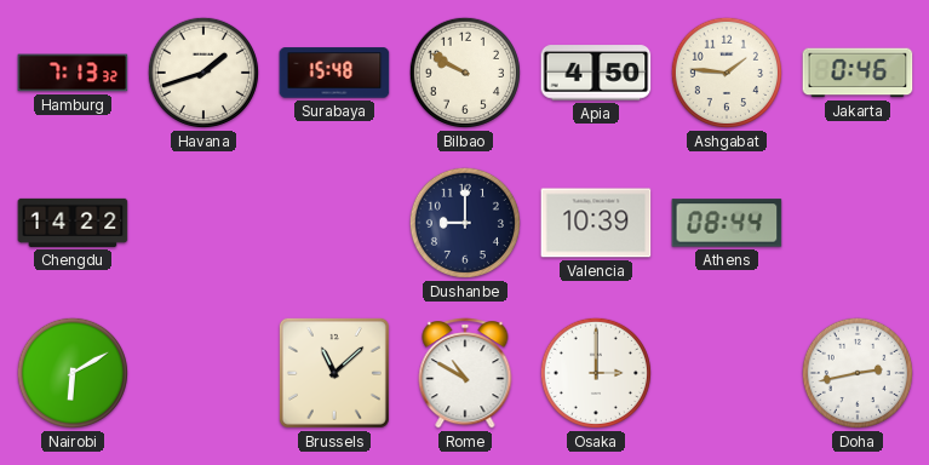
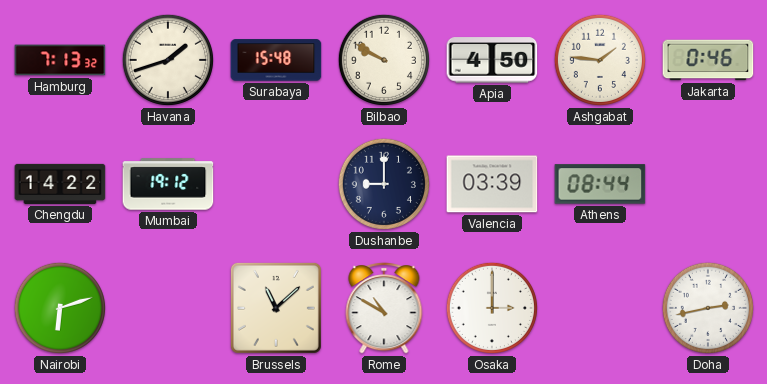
Mumbai: none -> 19:12
Valencia: 10:39 -> 03:39
Nairobi: 6:10 -> 6:12
